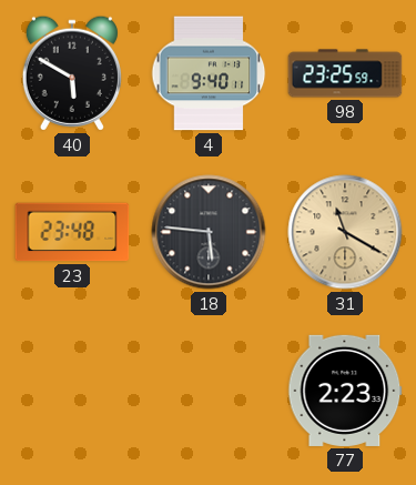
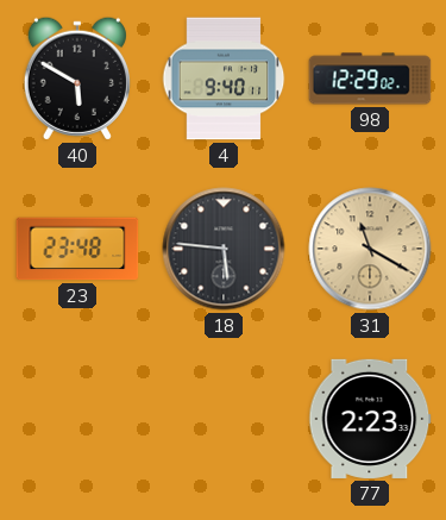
98: 23:25 -> 12:29
